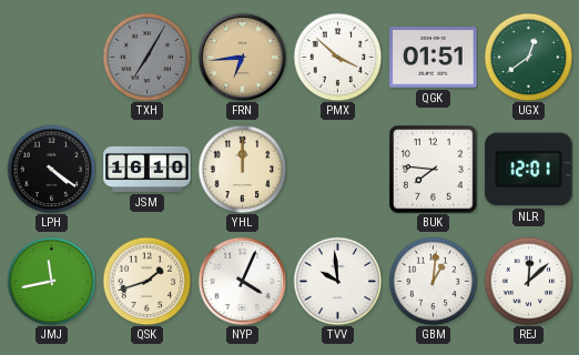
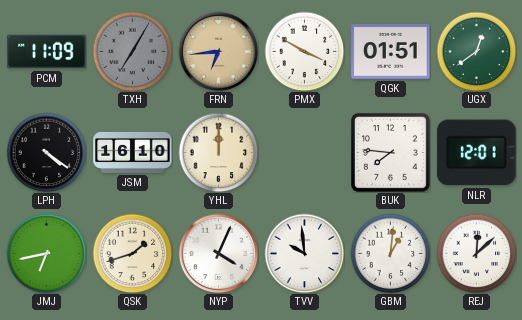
PCM: none -> 11:09
PMX: 3:52 -> 3:50
JMJ: 11:43 -> 6:43
